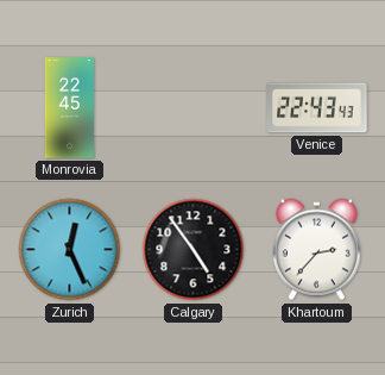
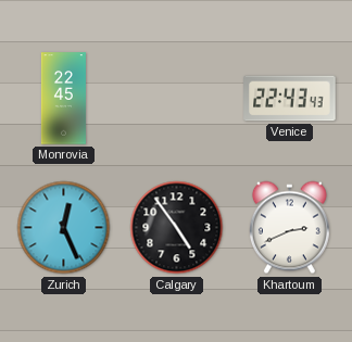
Khartoum: 2:37 -> 2:41
